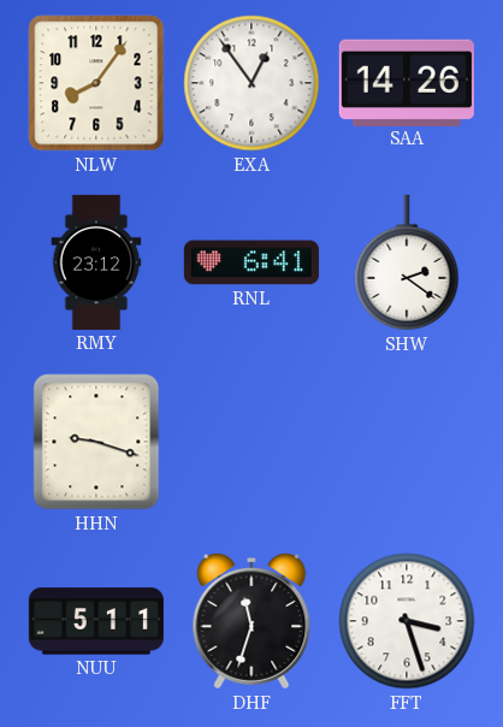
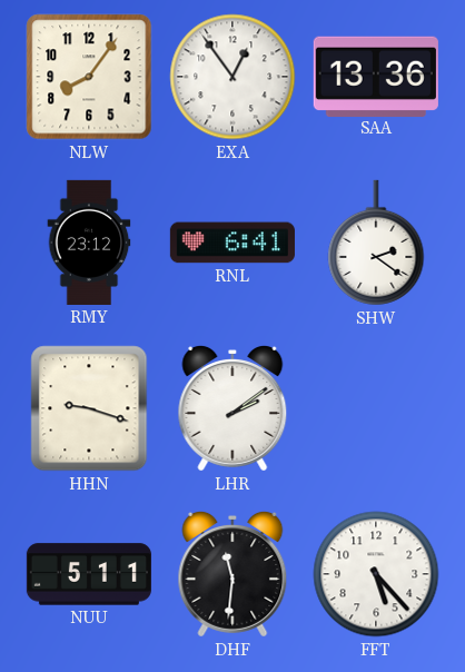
SAA: 14:26 -> 13:36
LHR: none -> 2:09
DHF: 11:33 -> 11:31
FFT: 3:27 -> 5:23
